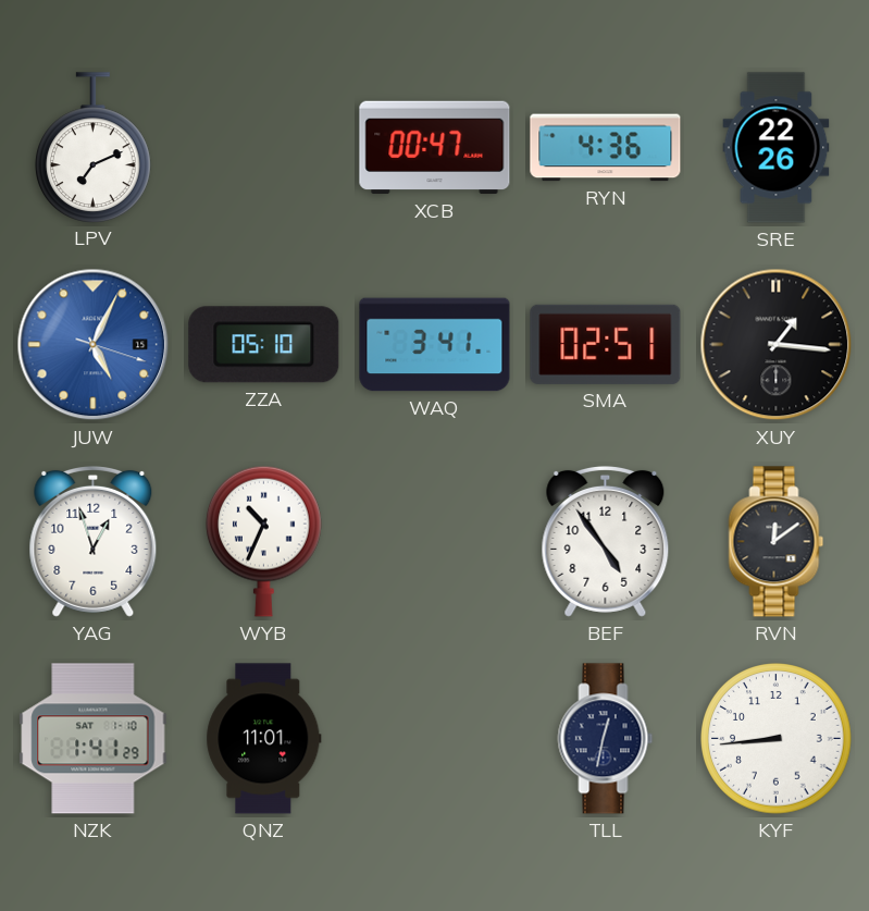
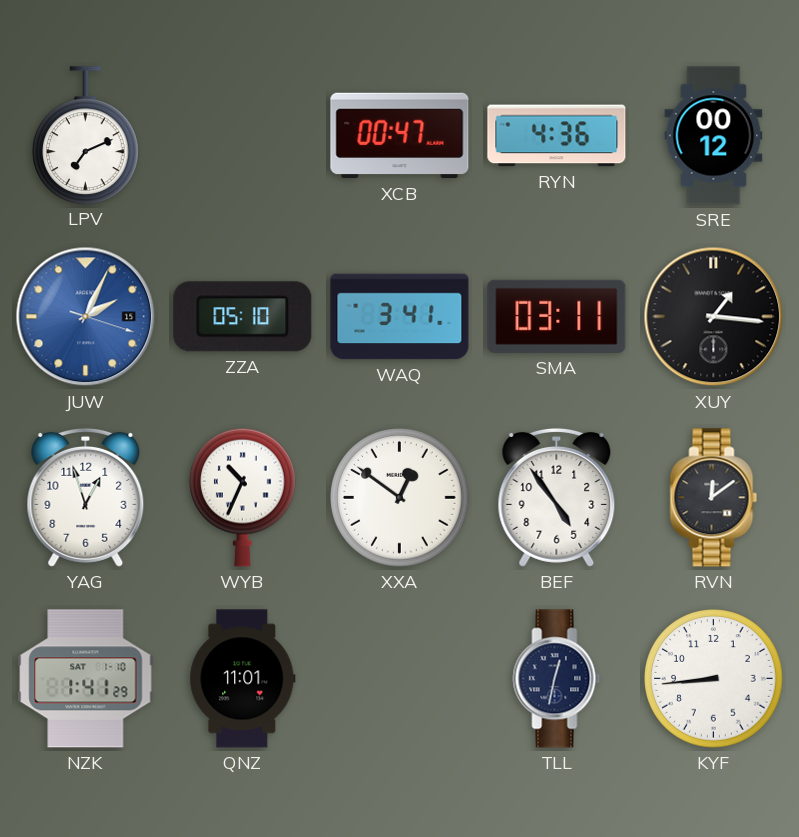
SRE: 22:26 -> 00:12
JUW: 5:04 -> 2:04
SMA: 02:51 -> 03:11
XXA: none -> 12:51
